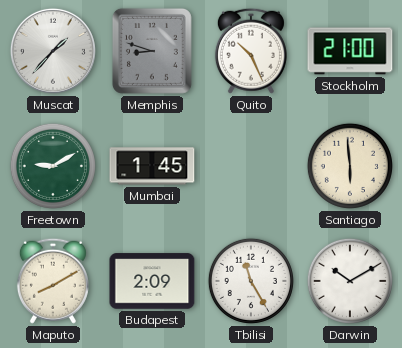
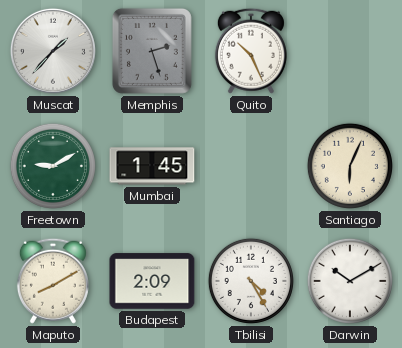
Memphis: 8:48 -> 2:27
Stockholm: 21:00 -> none
Santiago: 5:59 -> 6:04
Tbilisi: 11:25 -> 4:25
